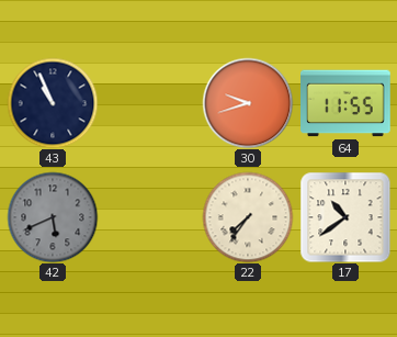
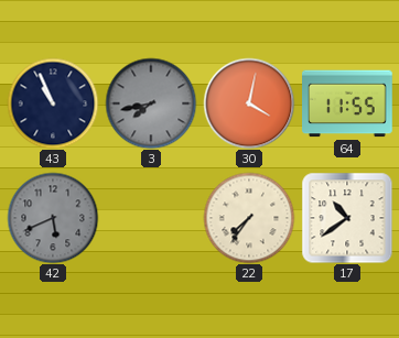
3: none -> 7:43
30: 9:42 -> 4:02
